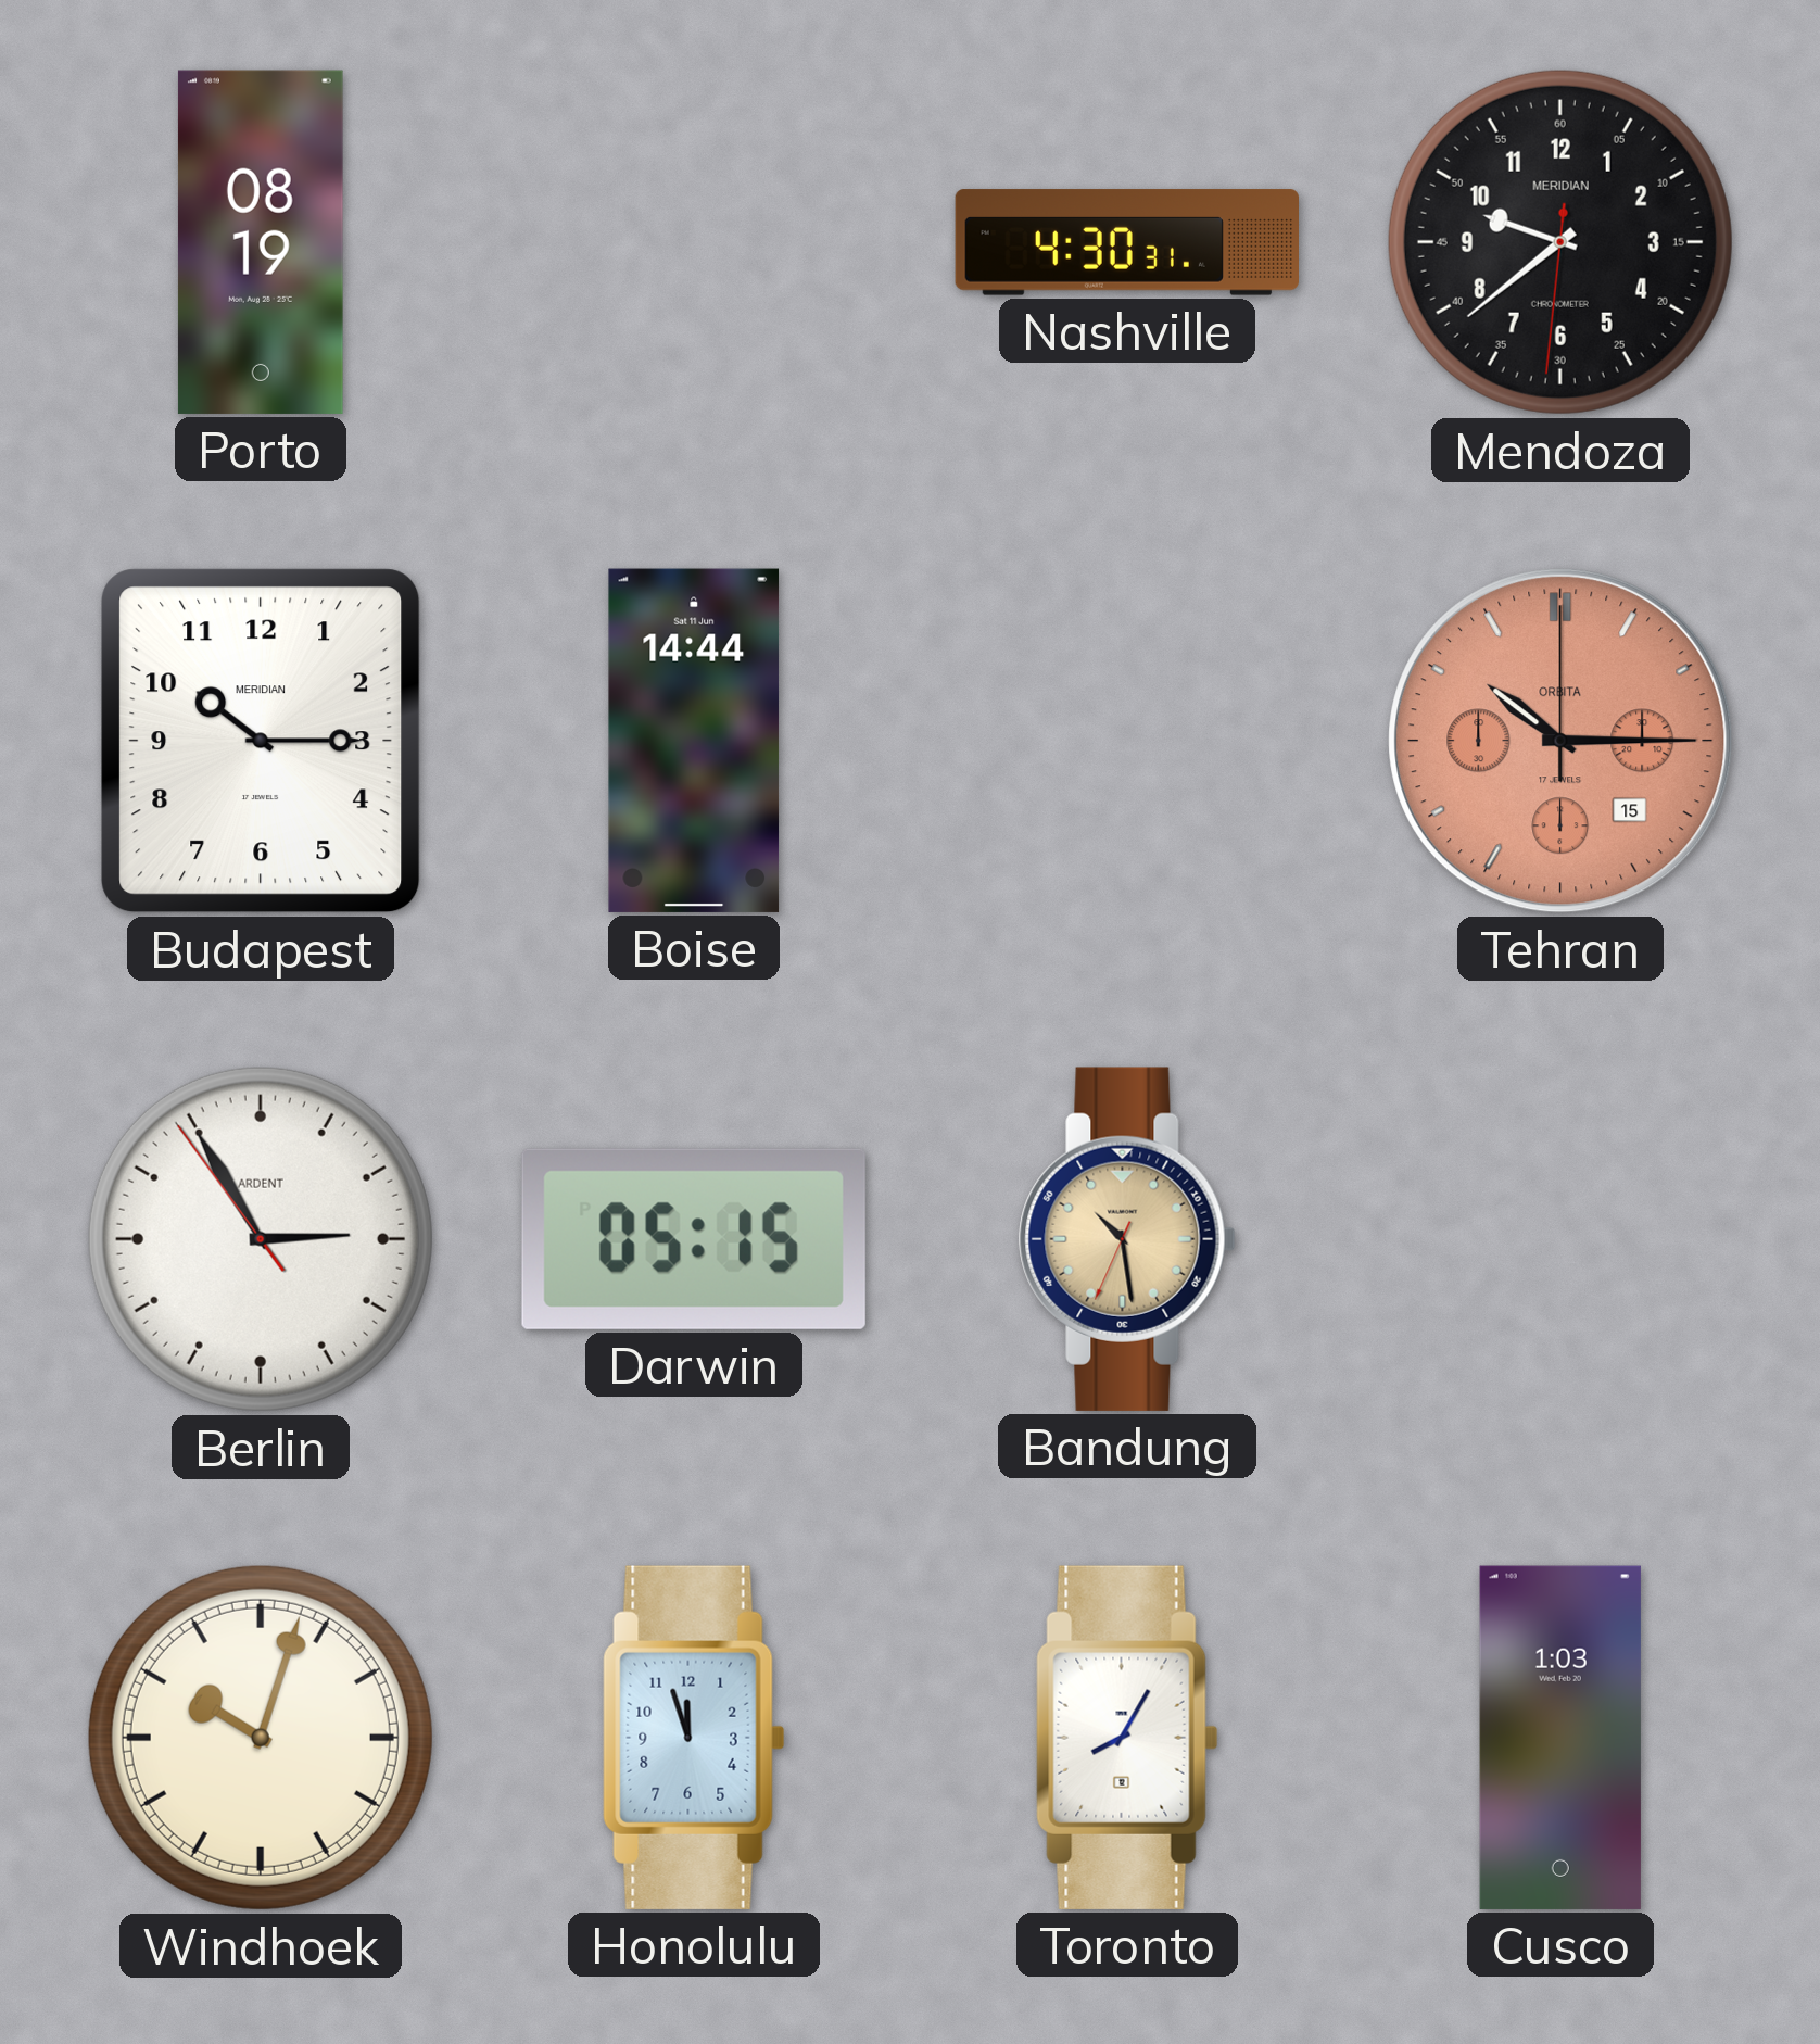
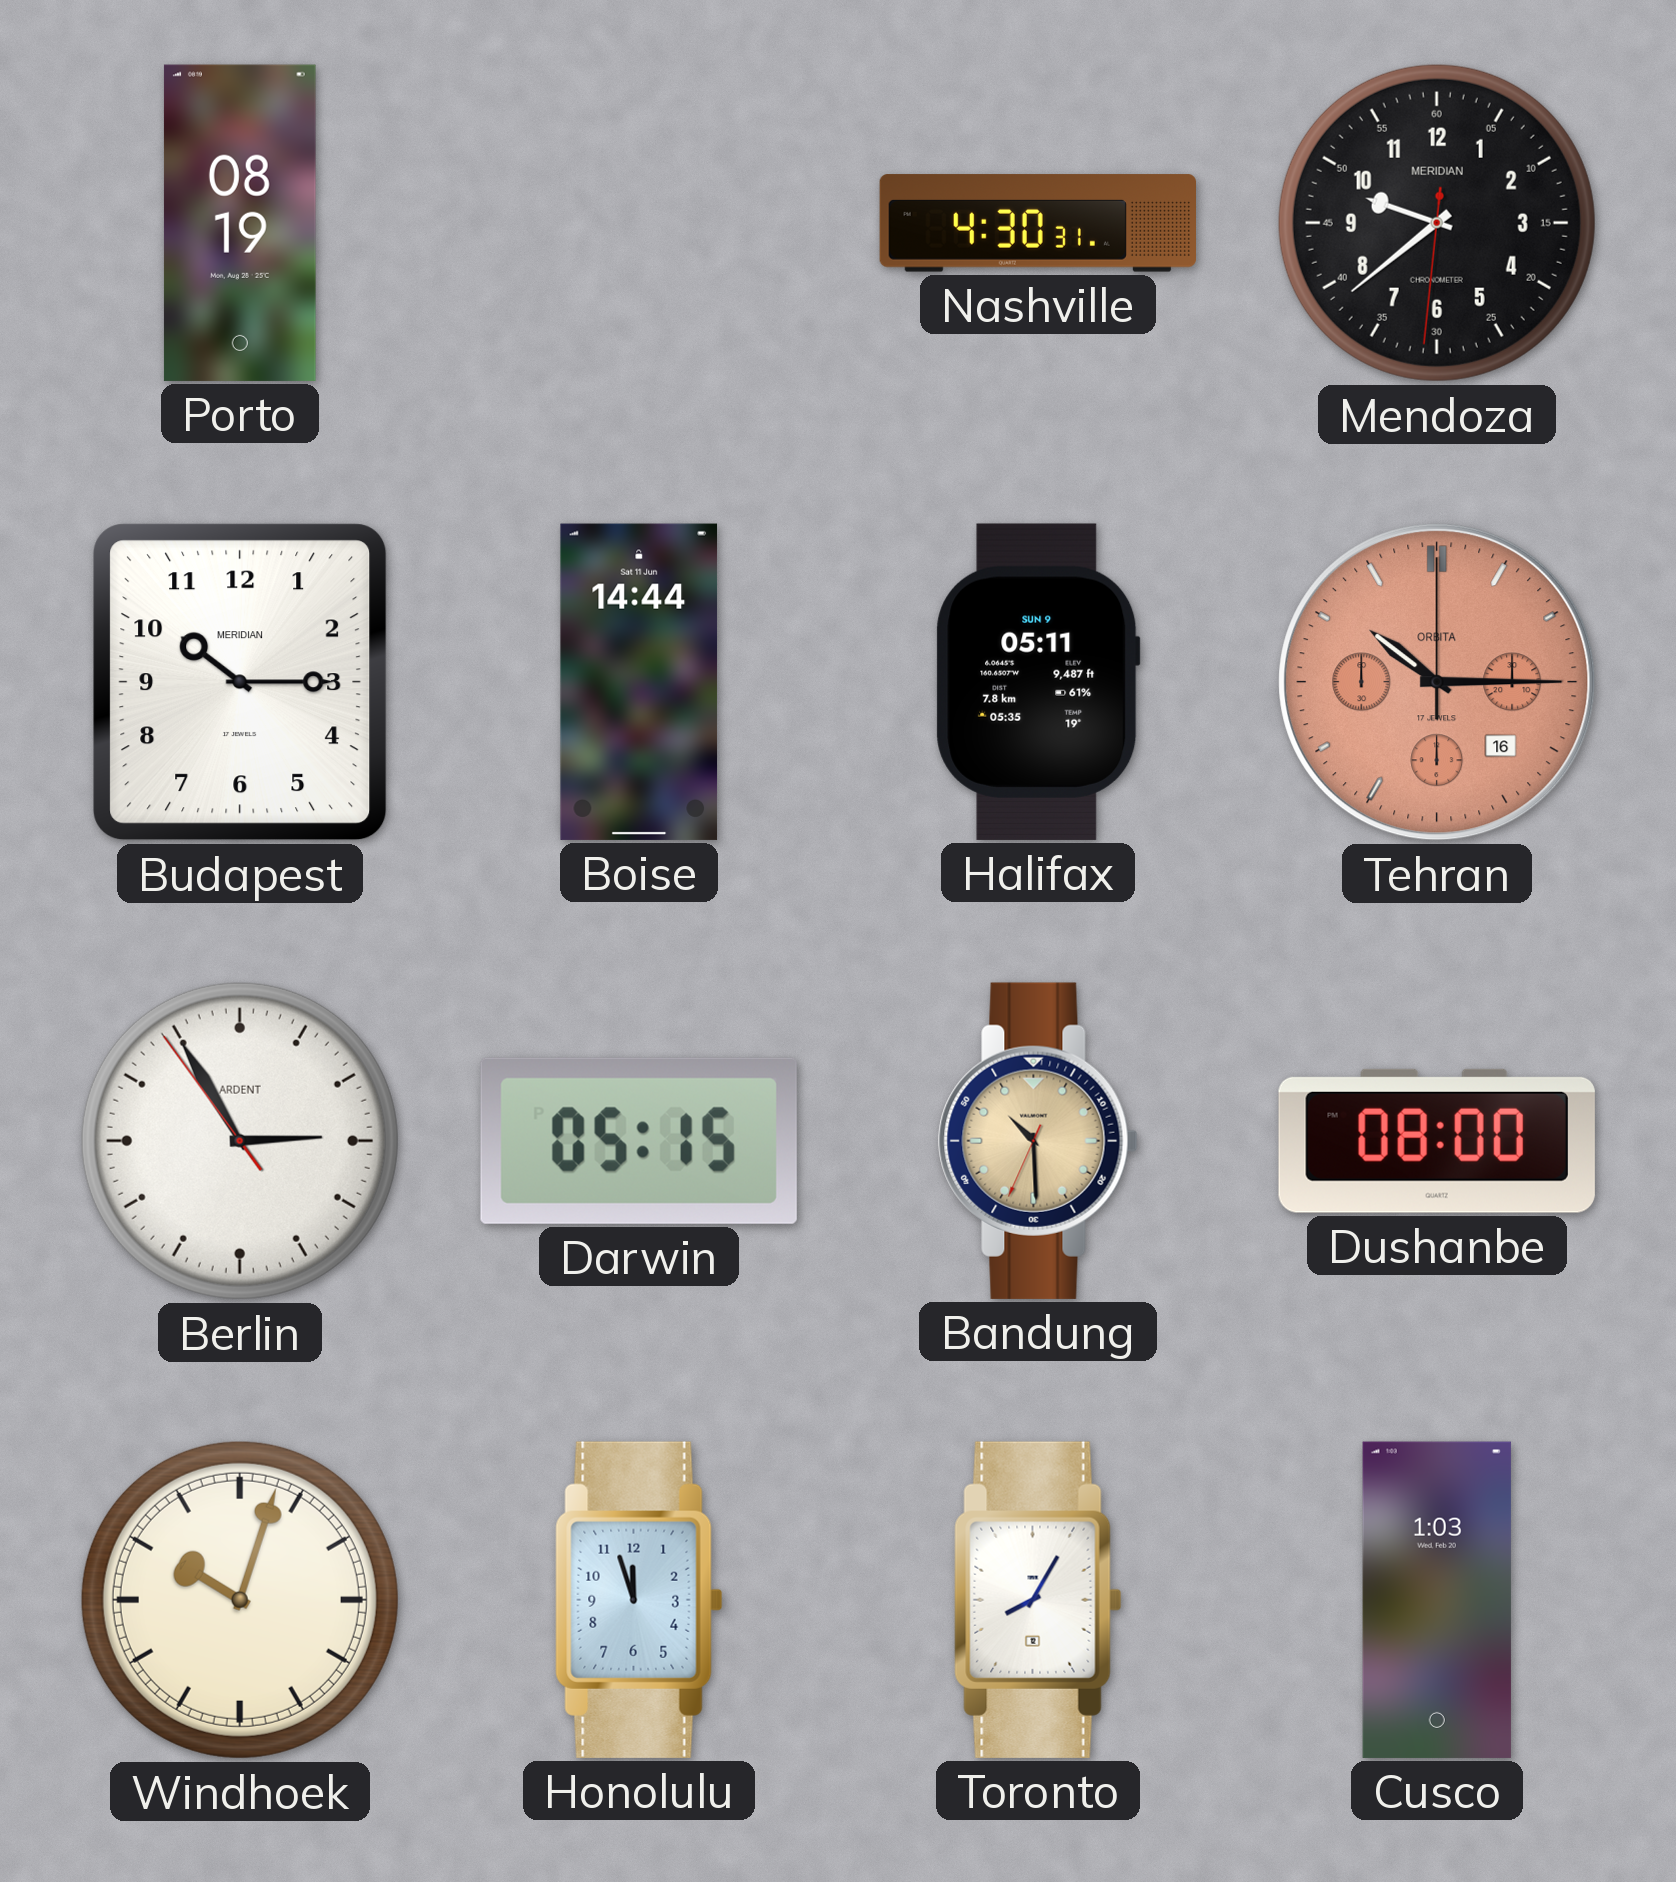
Halifax: none -> 05:11
Tehran date: 15 -> 16
Bandung: 10:28 -> 10:29
Dushanbe: none -> 08:00
